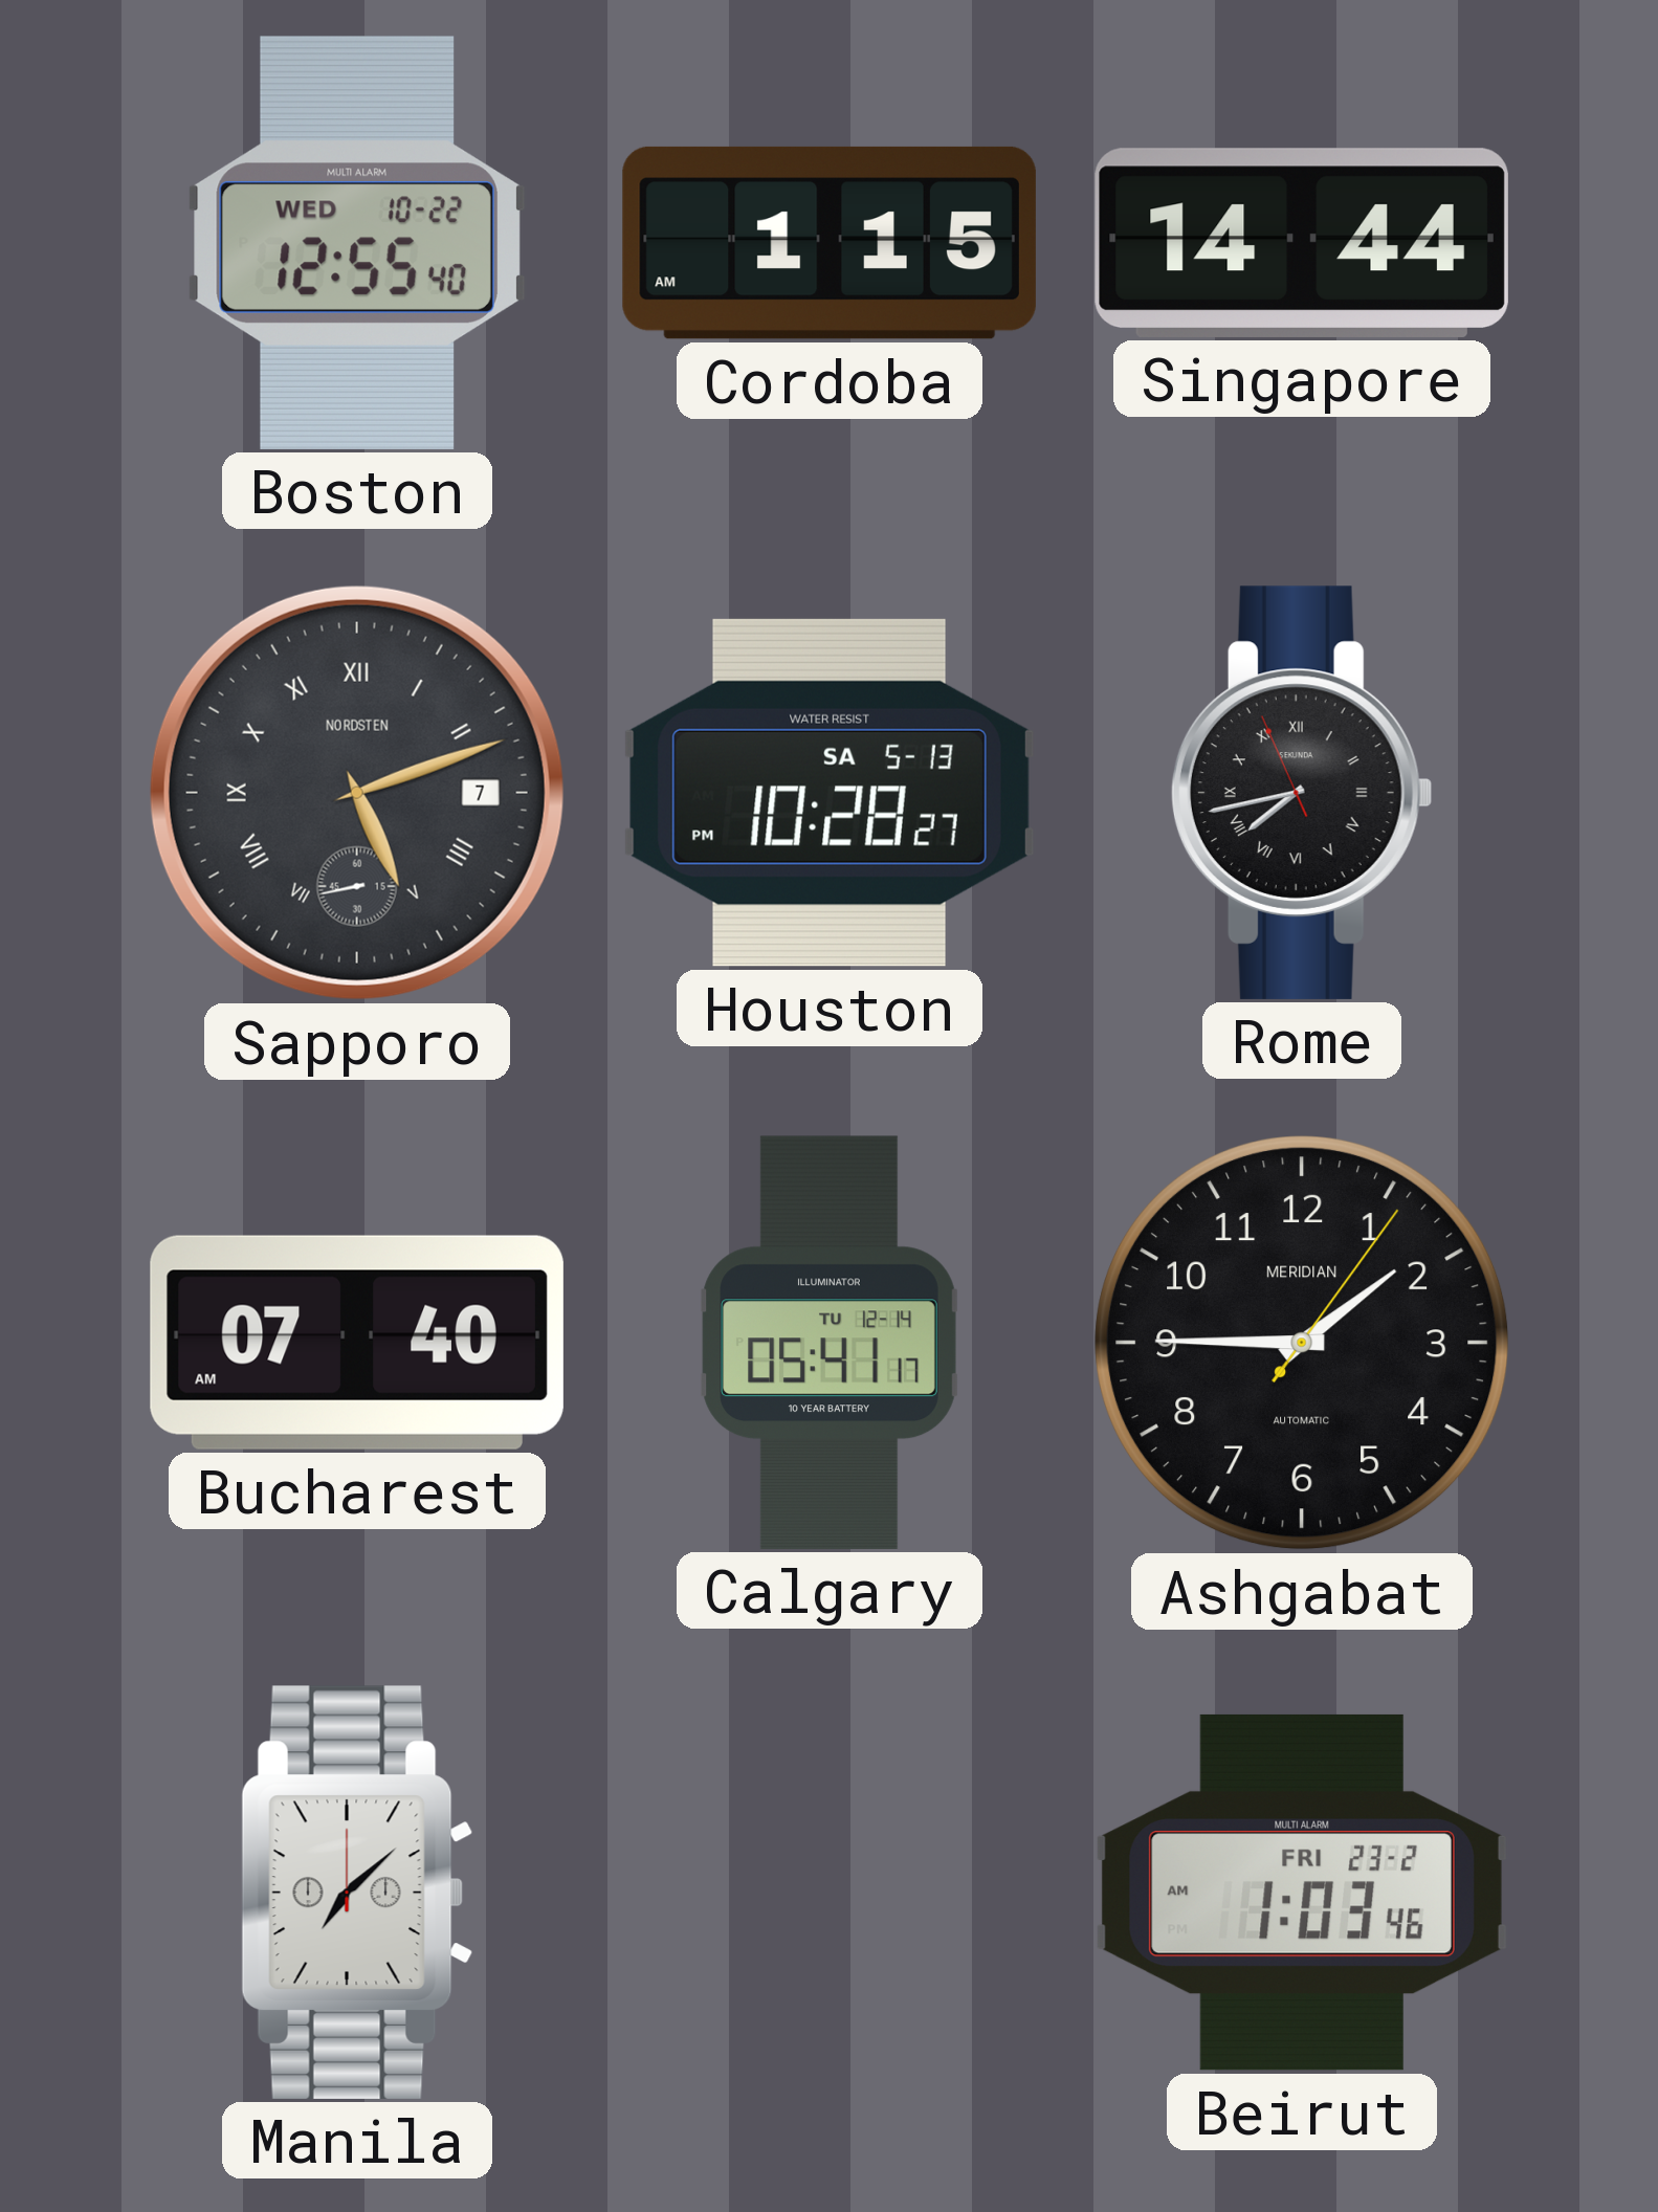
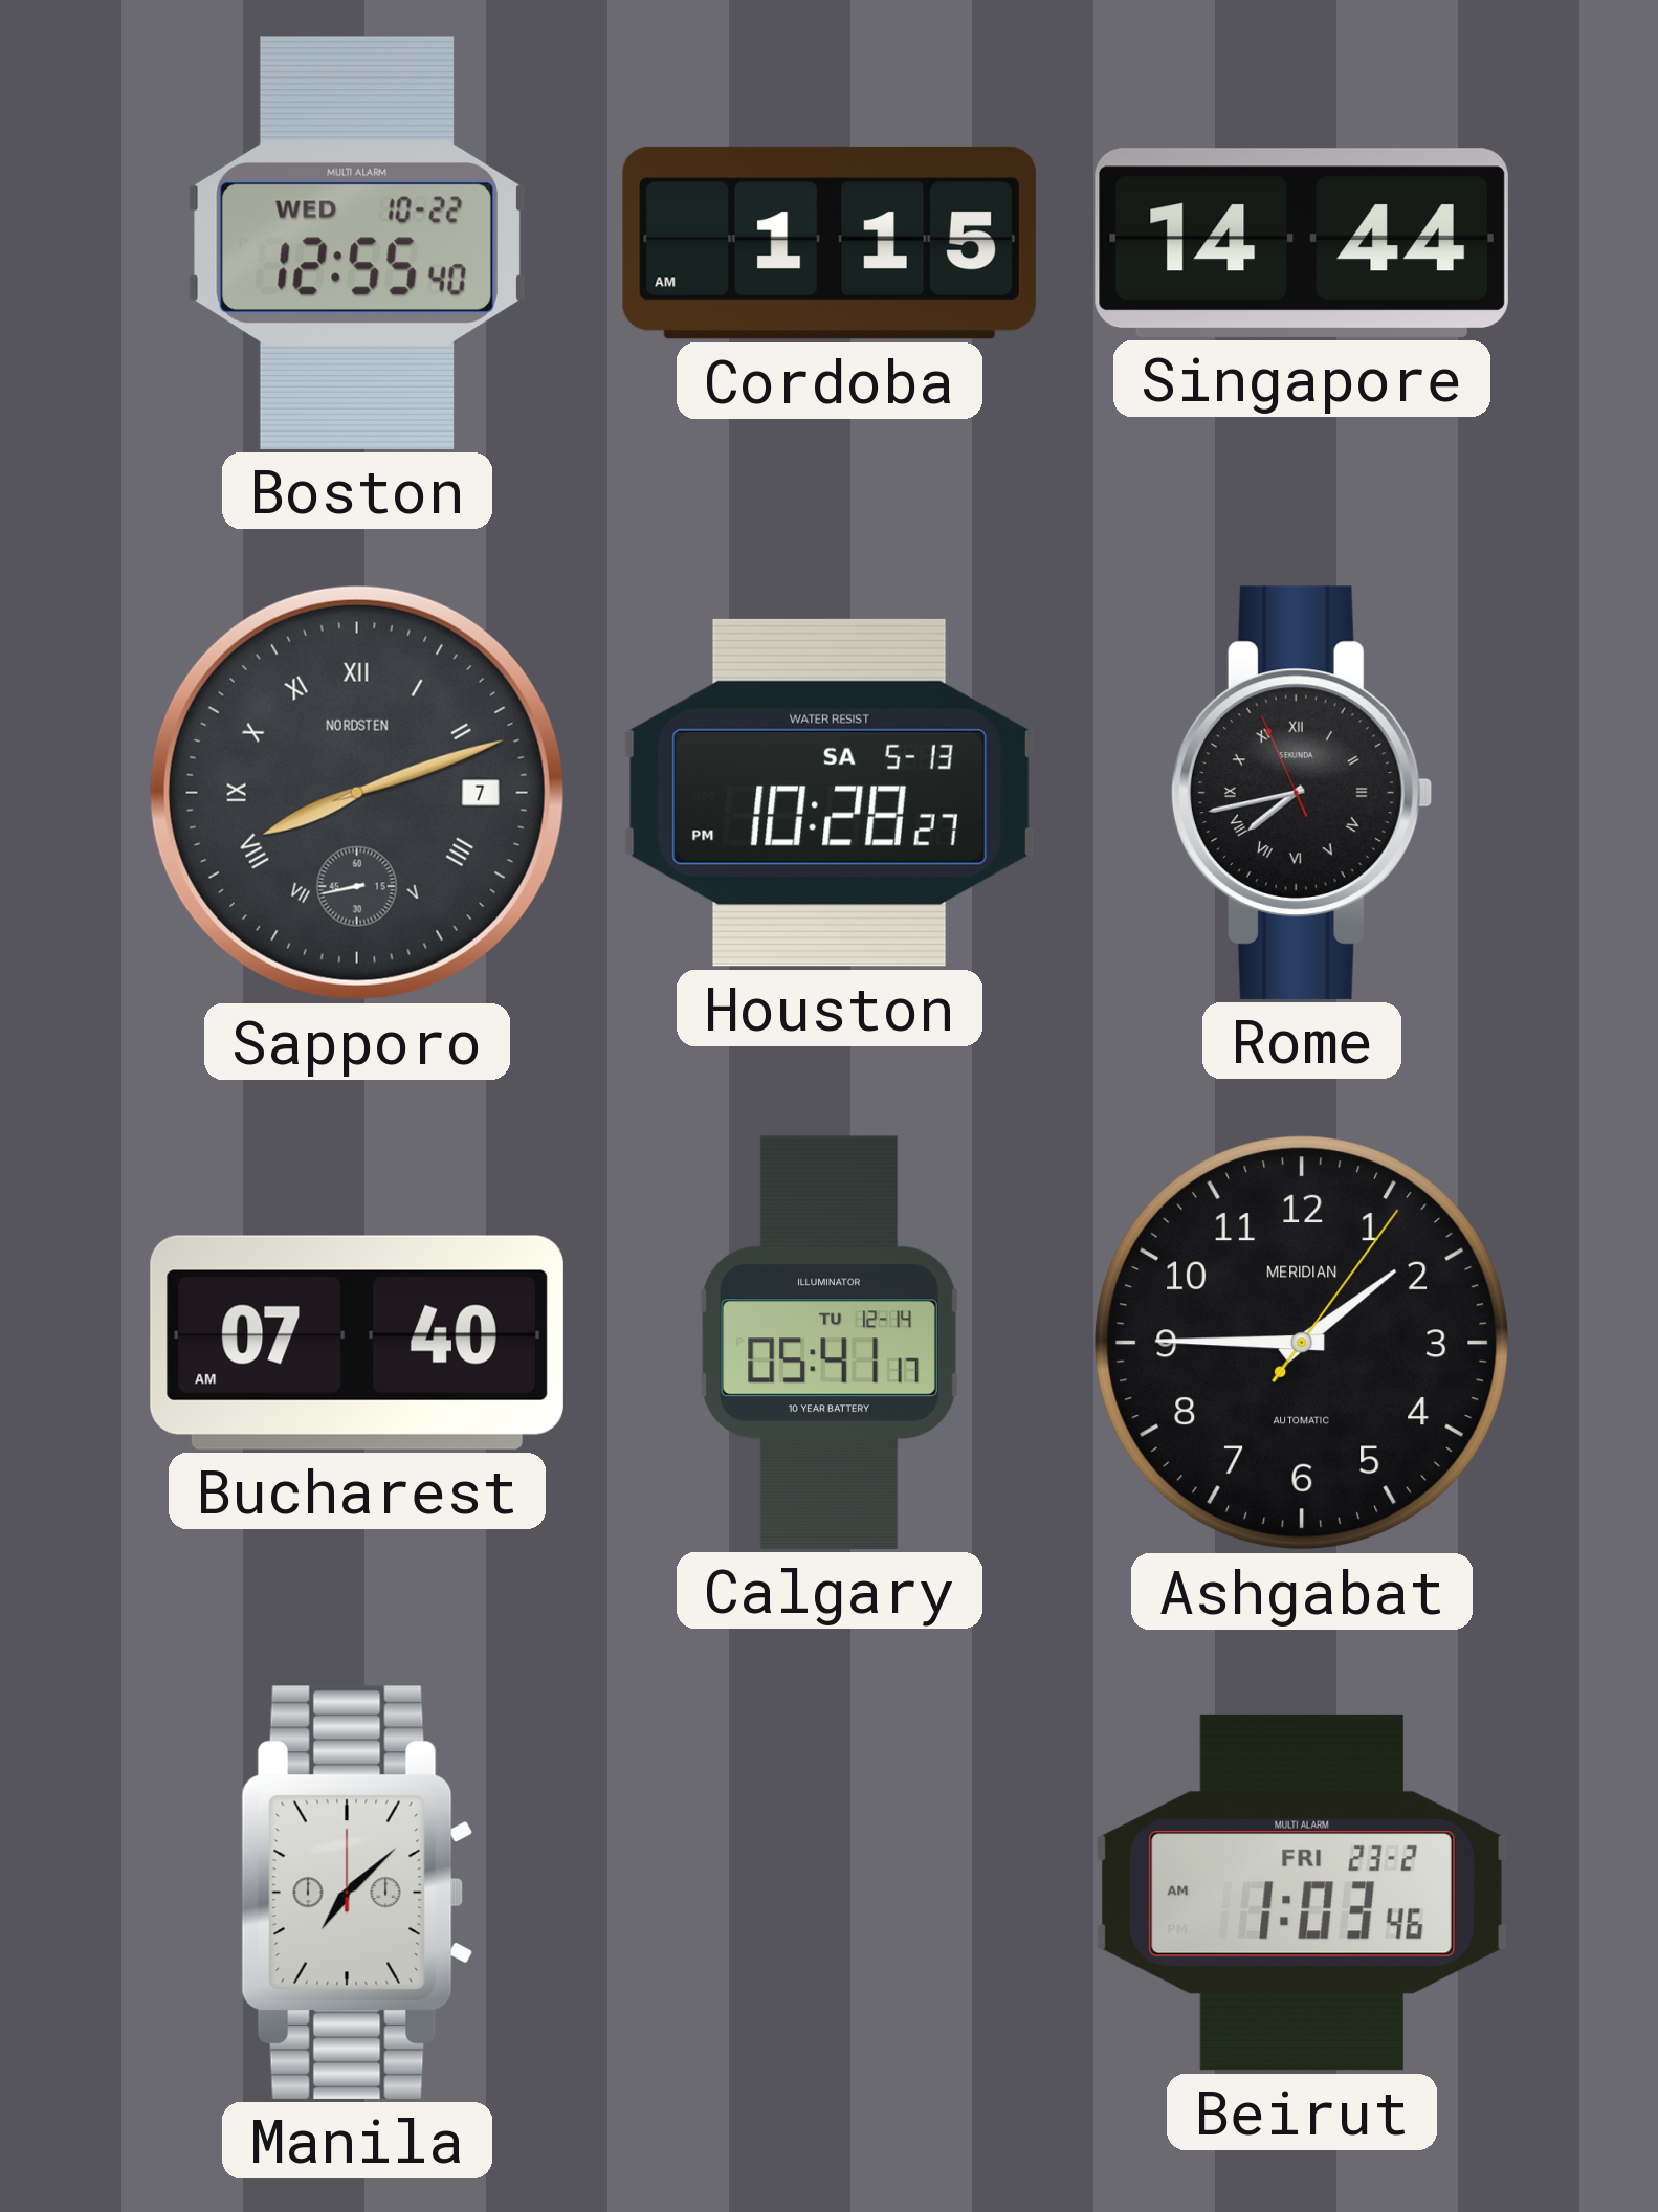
Sapporo: 5:11 -> 8:11
